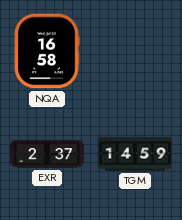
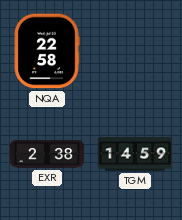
NQA: 16:58 -> 22:58
EXR: 2:37 -> 2:38
